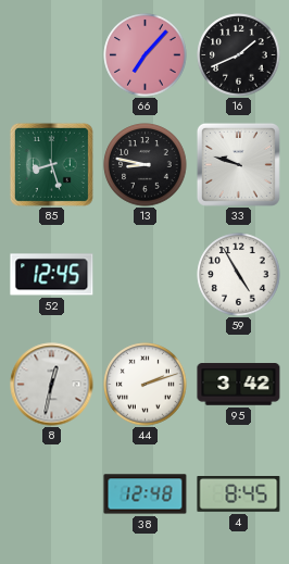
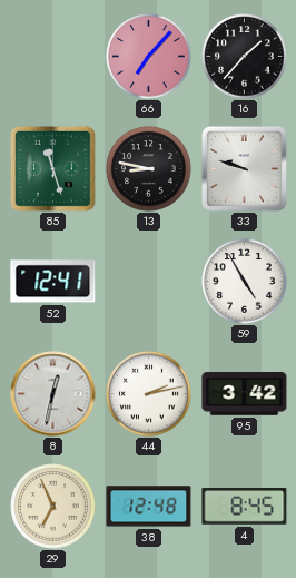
16: 1:41 -> 1:37
85: 8:27 -> 11:27
52: 12:45 -> 12:41
44: 2:12 -> 2:13
29: none -> 6:56
